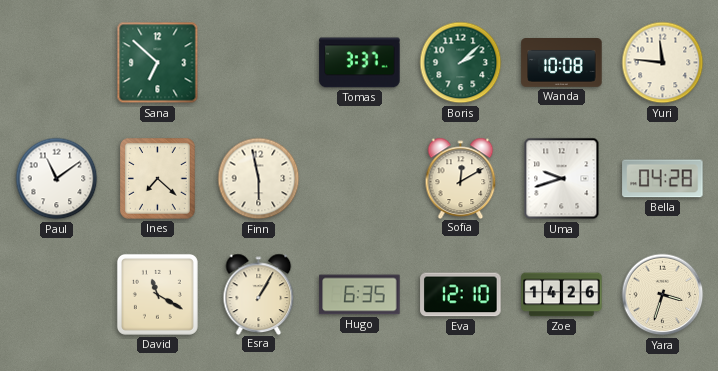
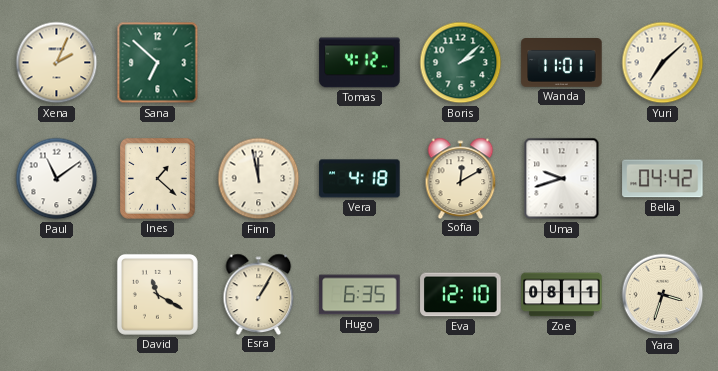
Xena: none -> 2:04
Tomas: 3:37 -> 4:12
Wanda: 10:08 -> 11:01
Yuri: 11:46 -> 7:08
Ines: 7:22 -> 1:22
Finn: 5:58 -> 11:58
Vera: none -> 4:18
Bella: 04:28 -> 04:42
Zoe: 14:26 -> 08:11
